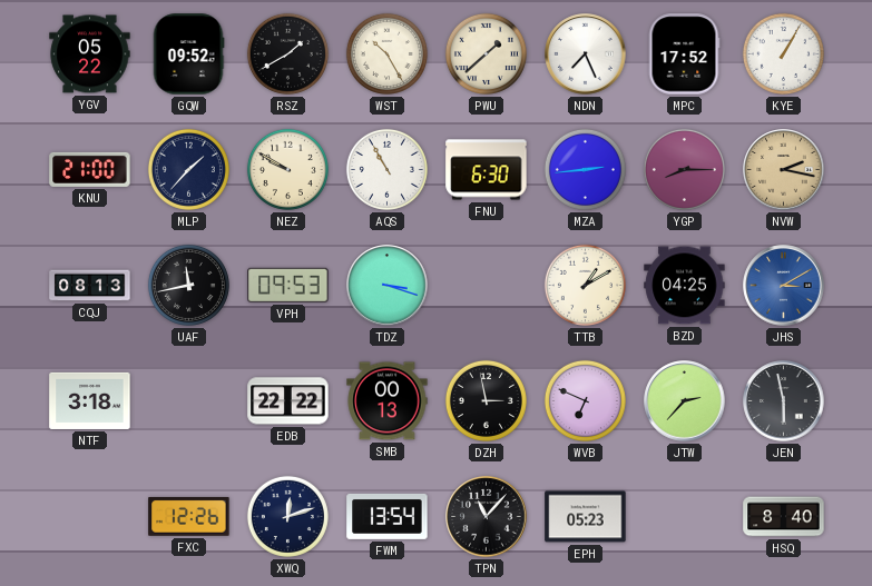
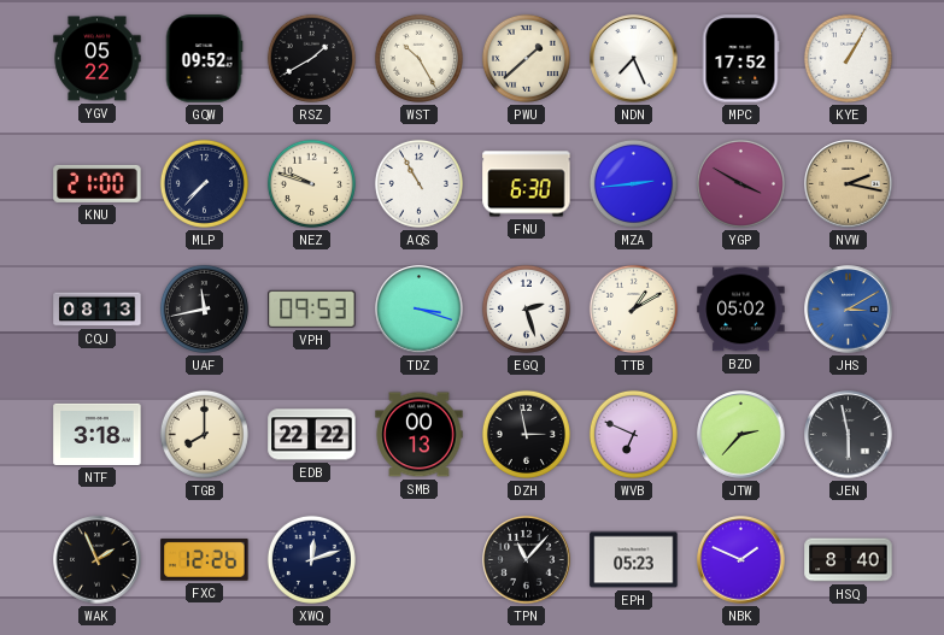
MLP: 1:37 -> 7:37
NEZ: 9:50 -> 9:48
YGP: 8:15 -> 3:50
EGQ: none -> 2:27
BZD: 04:25 -> 05:02
TGB: none -> 8:00
WAK: none -> 1:56
FWM: 13:54 -> none
NBK: none -> 1:49
